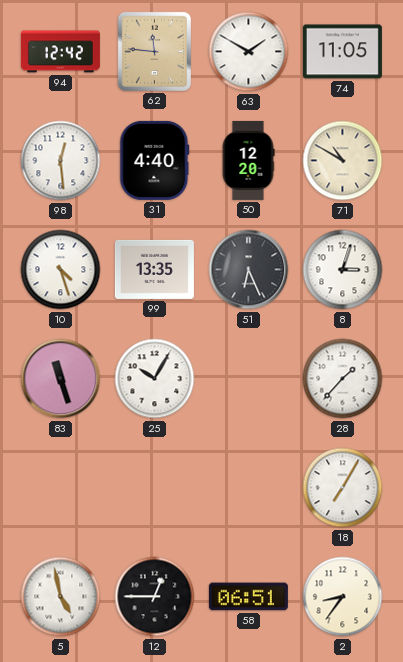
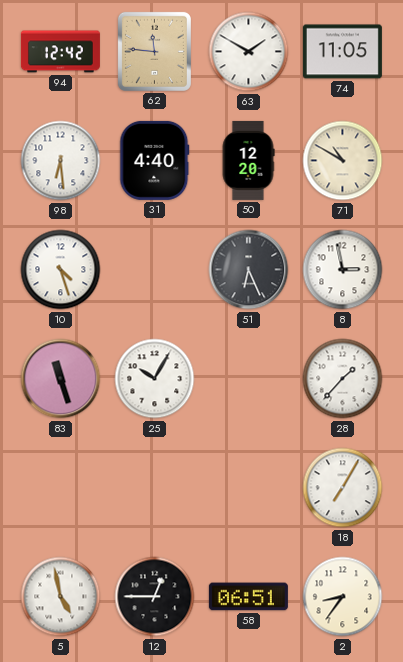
98: 12:29 -> 6:29
99: 13:35 -> none
8: 3:03 -> 2:58
